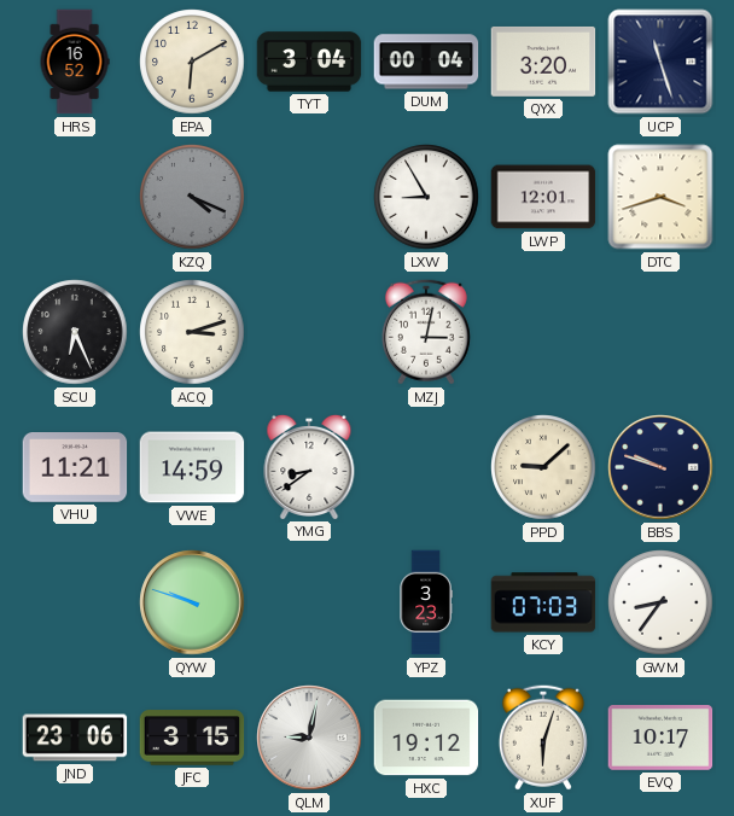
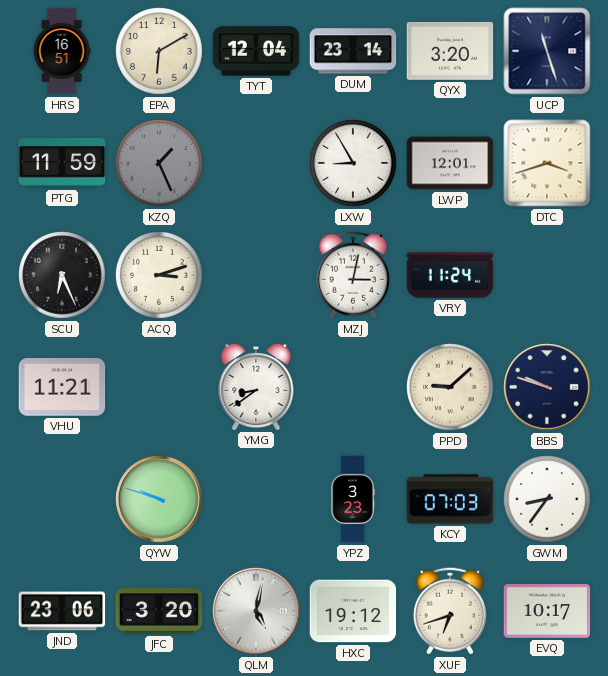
HRS: 16:52 -> 16:51
TYT: 3:04 -> 12:04
DUM: 00:04 -> 23:14
PTG: none -> 11:59
KZQ: 4:19 -> 1:26
VRY: none -> 11:24
VWE: 14:59 -> none
JFC: 3:15 -> 3:20
QLM: 9:02 -> 5:02
XUF: 6:03 -> 6:42
